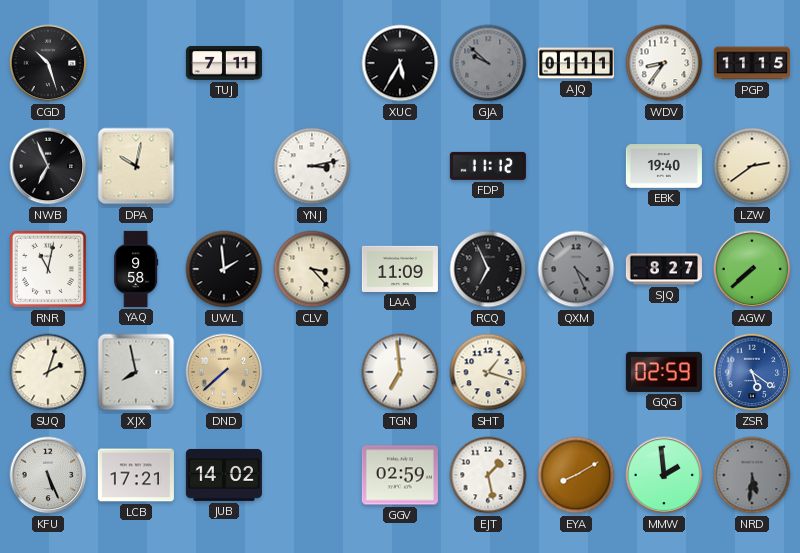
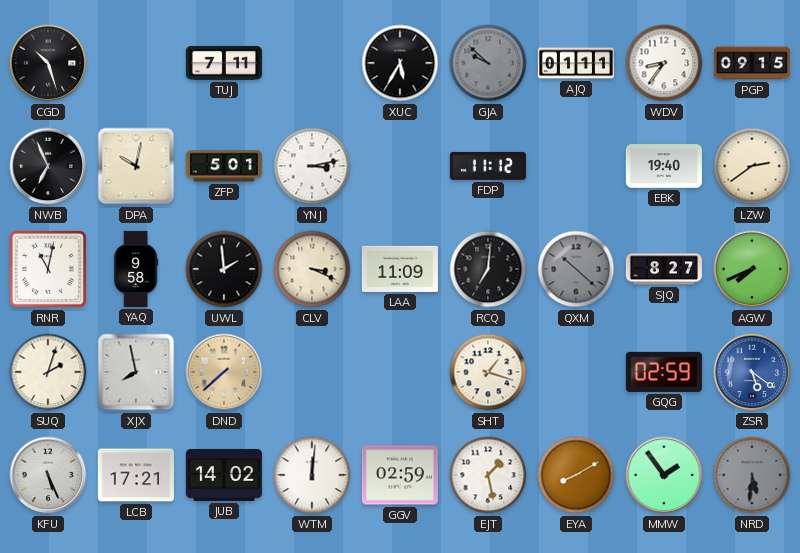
PGP: 11:15 -> 09:15
ZFP: none -> 5:01
CLV: 3:23 -> 3:19
RCQ: 6:56 -> 7:01
QXM: 4:26 -> 10:22
AGW: 7:38 -> 7:41
TGN: 6:59 -> none
WTM: none -> 12:01
MMW: 1:59 -> 1:54
